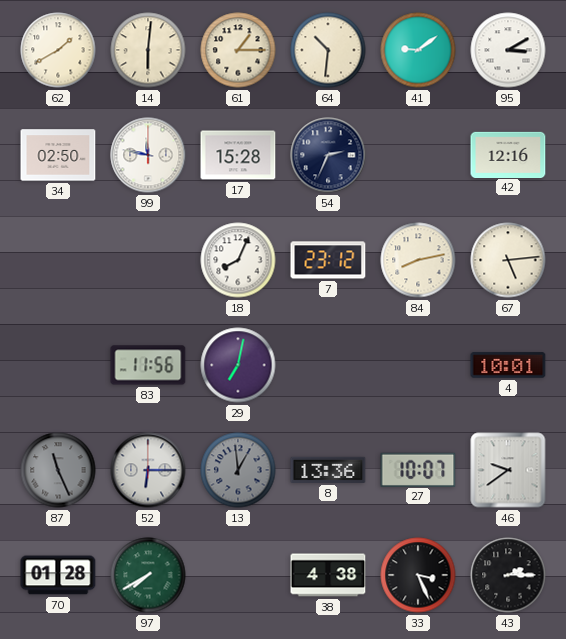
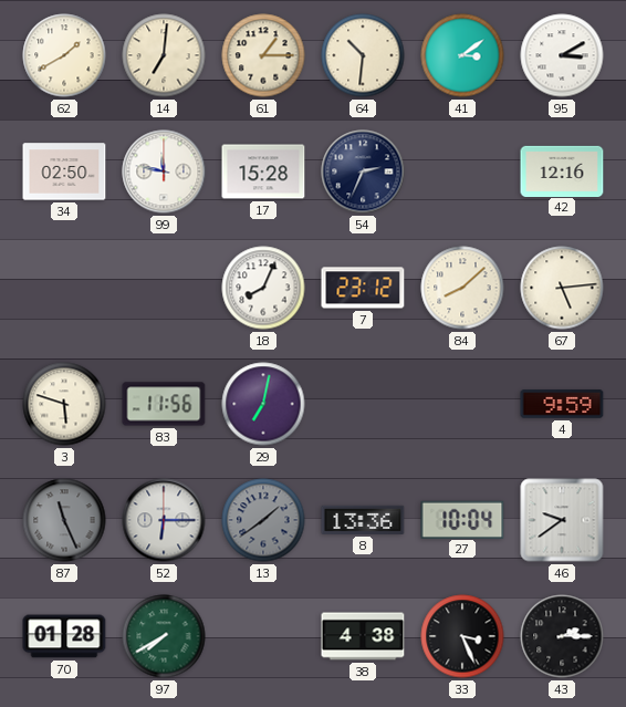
14: 6:01 -> 7:01
41: 9:09 -> 3:09
84: 8:13 -> 8:08
3: none -> 5:48
4: 10:01 -> 9:59
13: 12:59 -> 1:39
27: 10:07 -> 10:04
